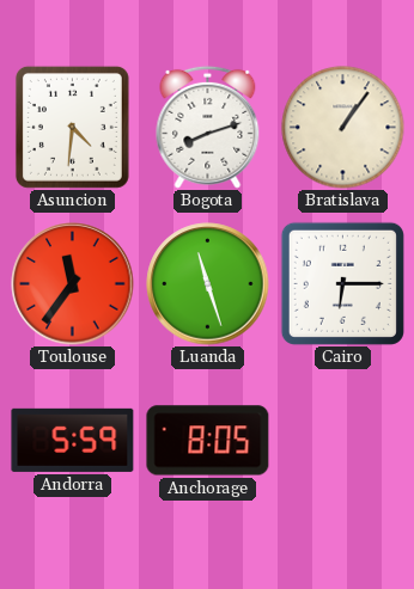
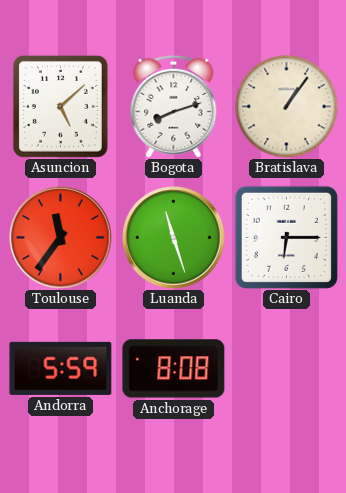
Asuncion: 4:31 -> 5:08
Anchorage: 8:05 -> 8:08
